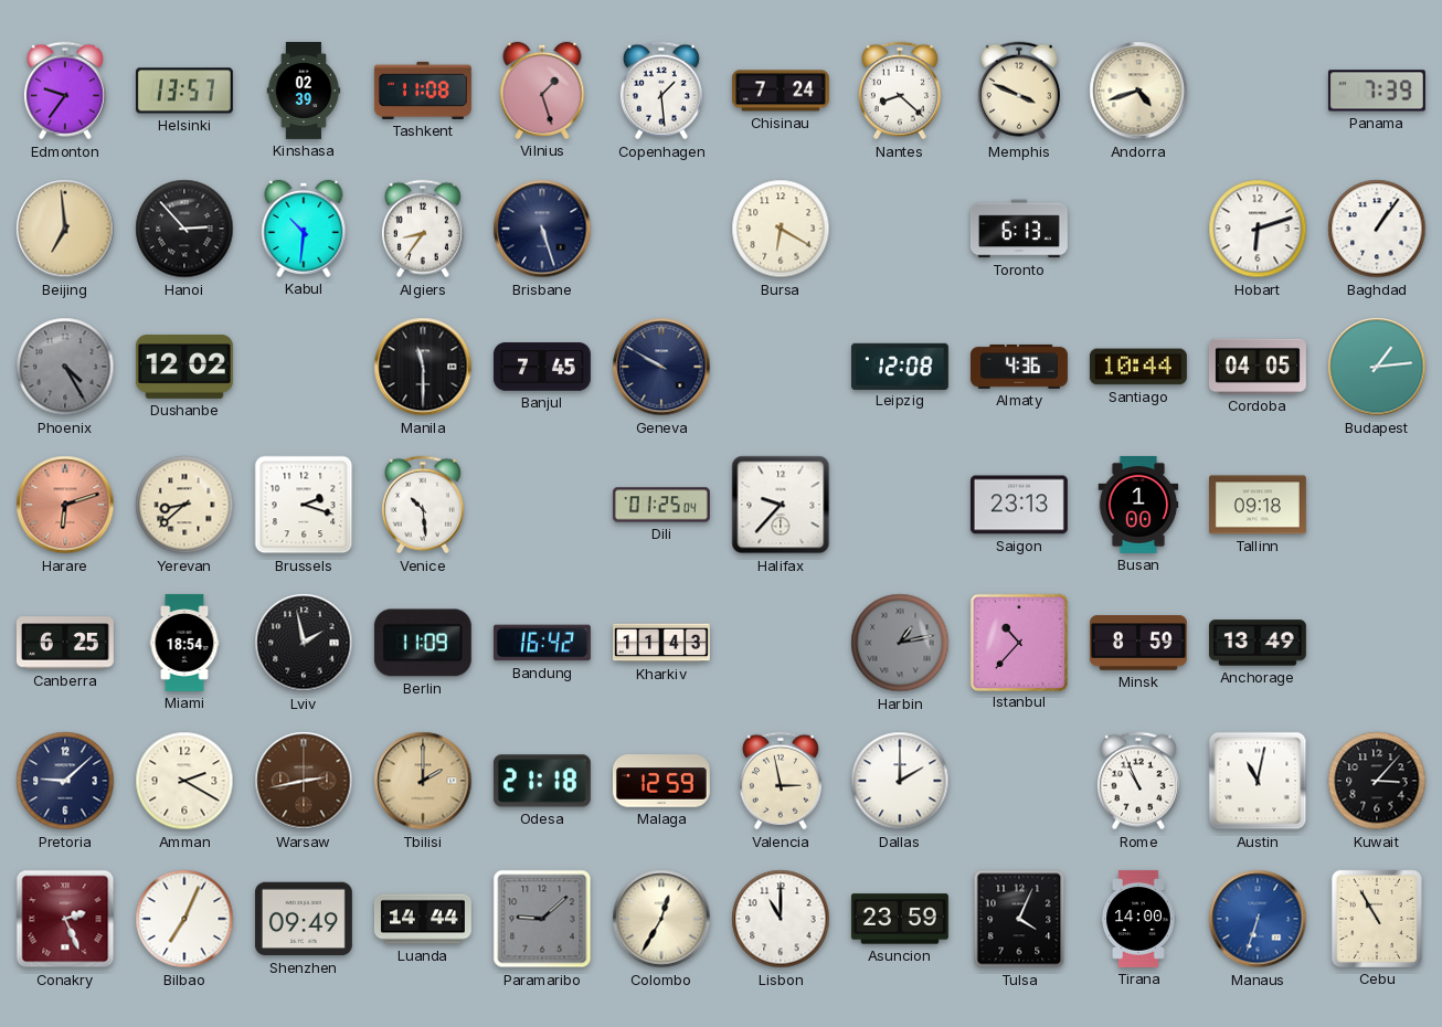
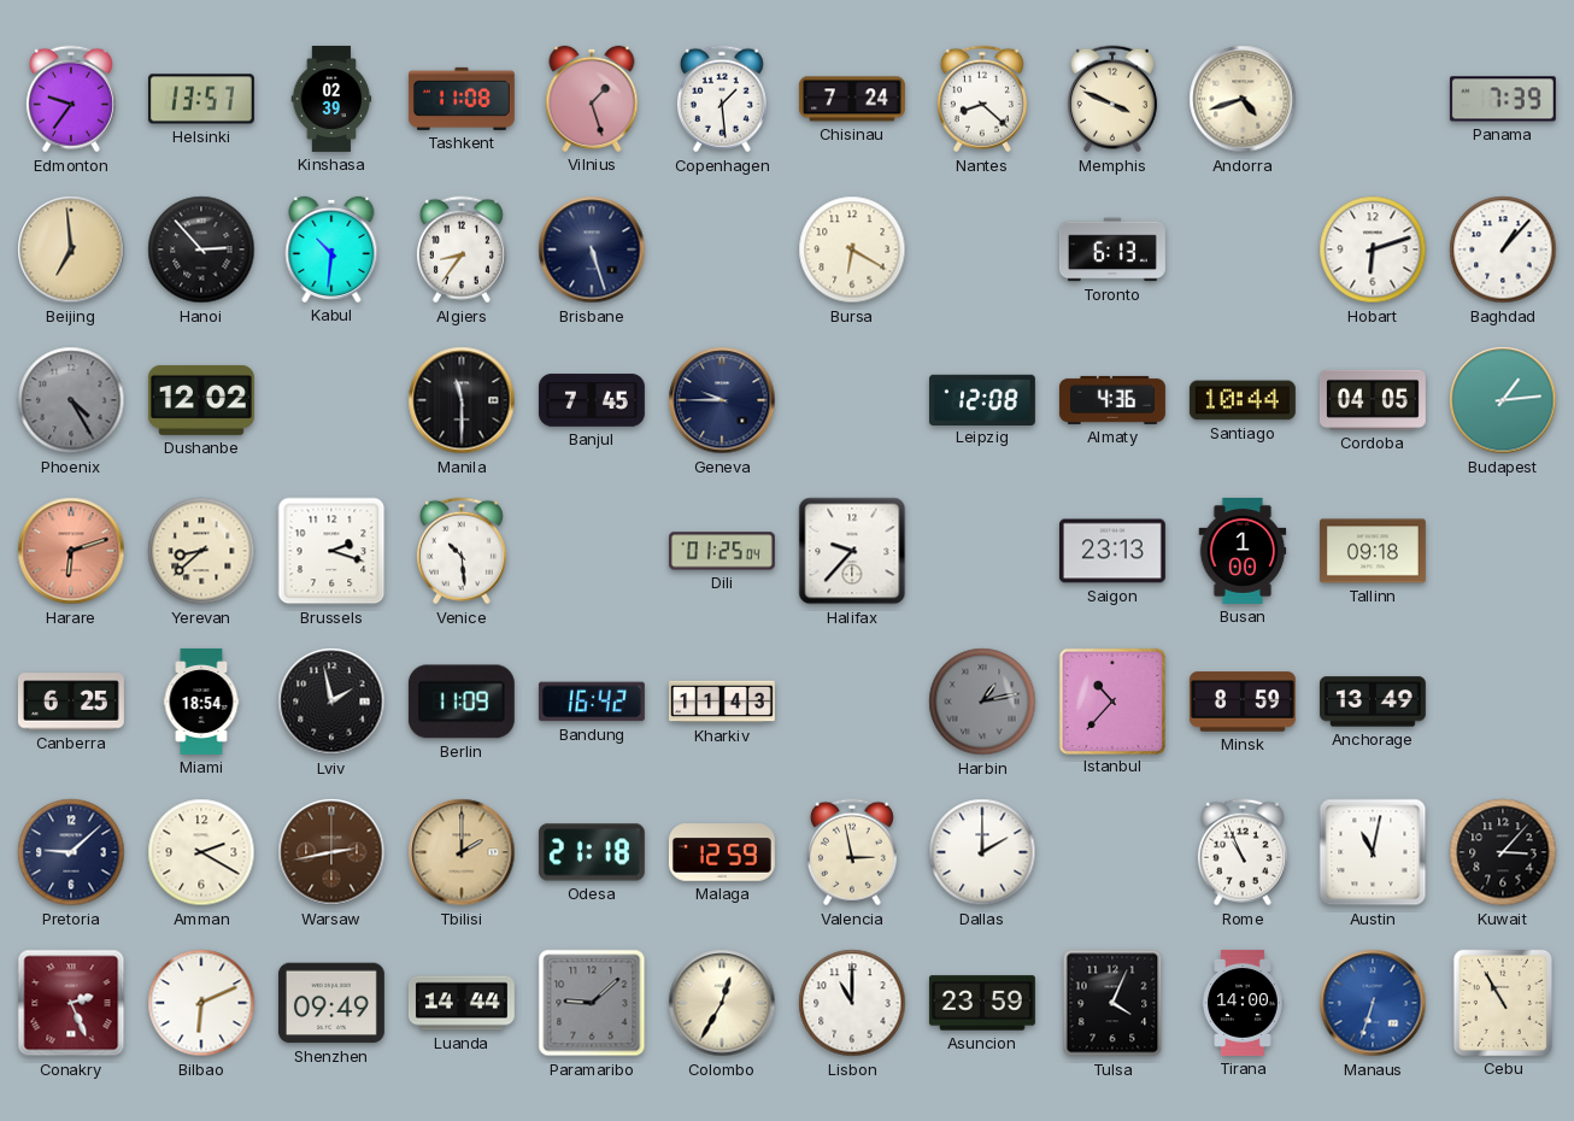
Baghdad: 1:06 -> 1:07
Geneva: 9:50 -> 9:45
Bilbao: 7:04 -> 6:11
